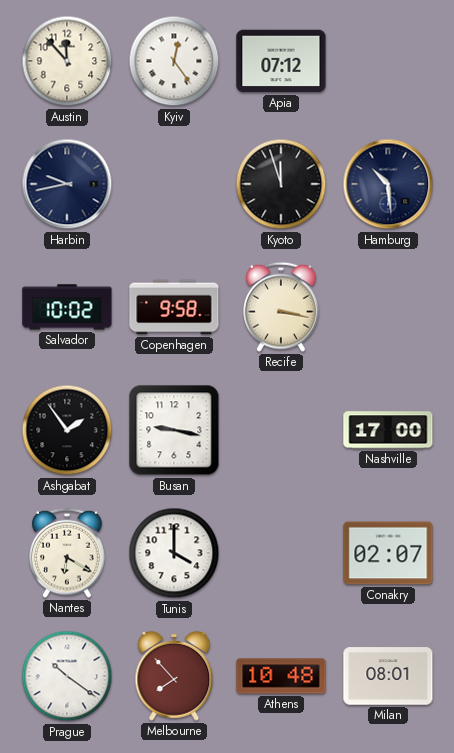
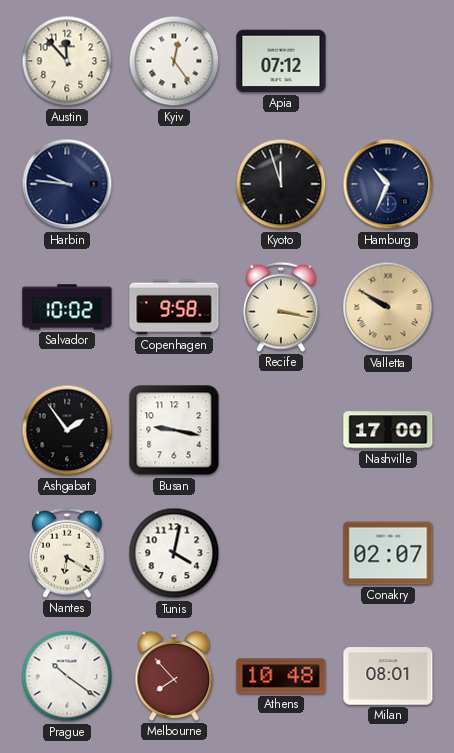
Harbin: 9:43 -> 9:46
Hamburg: 10:29 -> 10:34
Valletta: none -> 9:50
Tunis: 4:00 -> 4:02
